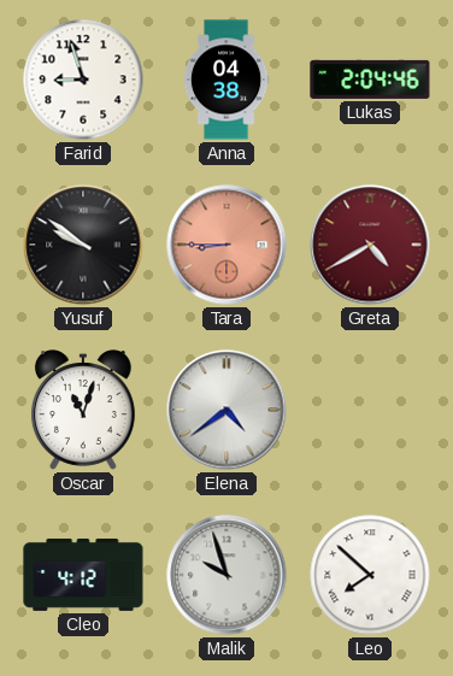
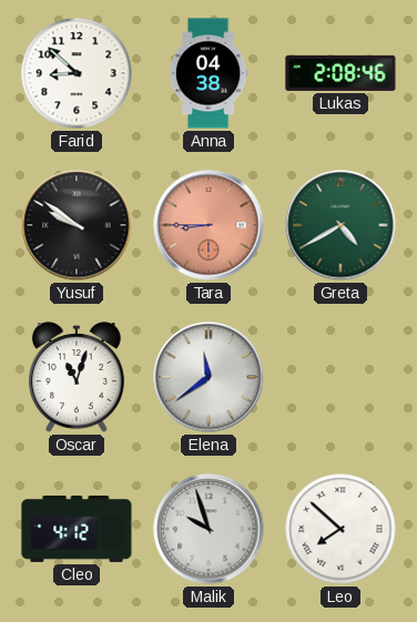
Farid: 8:57 -> 8:52
Lukas: 2:04 -> 2:08
Greta dial: burgundy -> green
Elena: 4:39 -> 11:39
